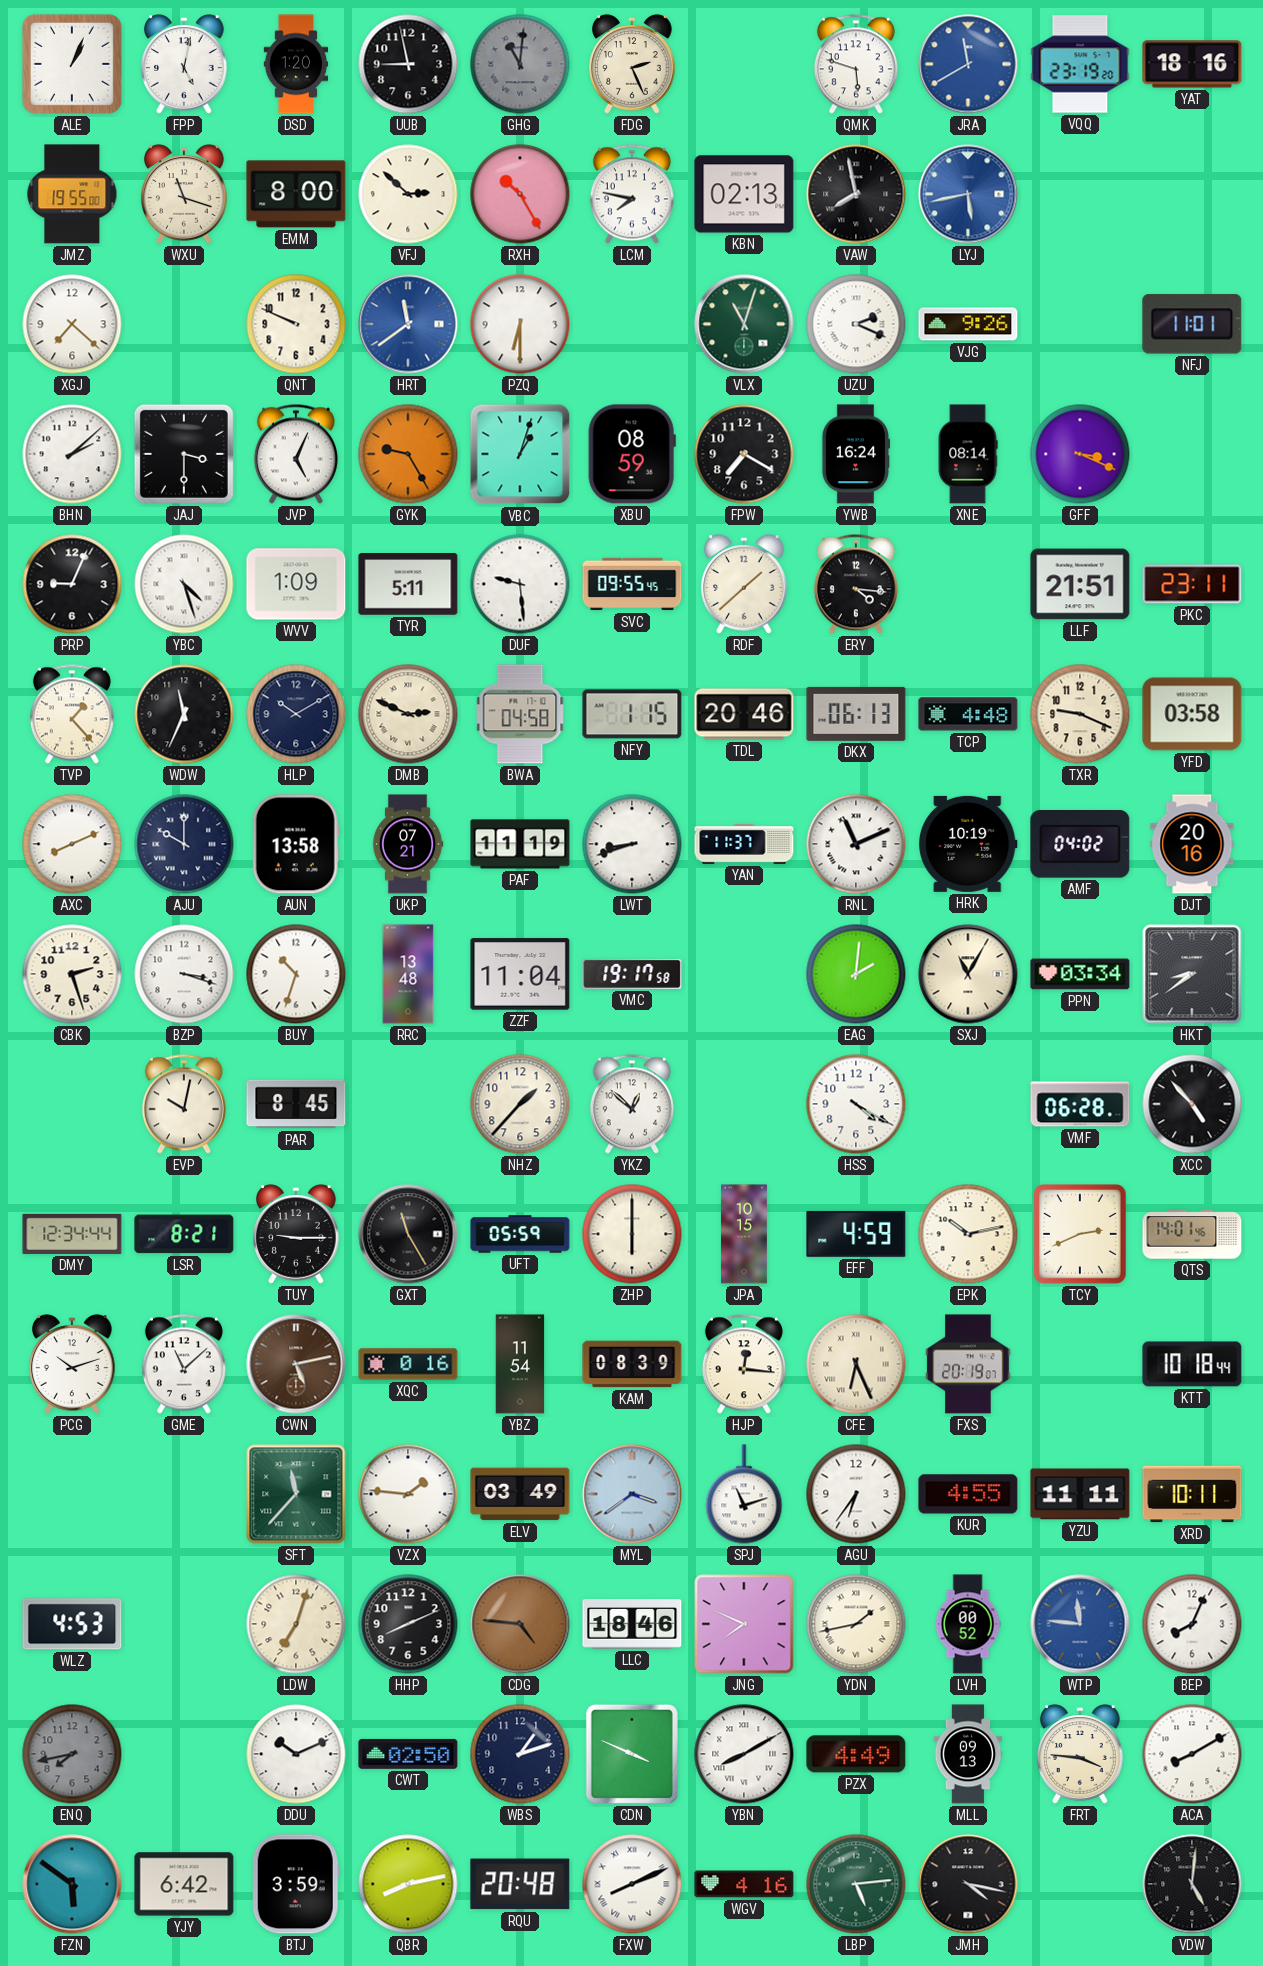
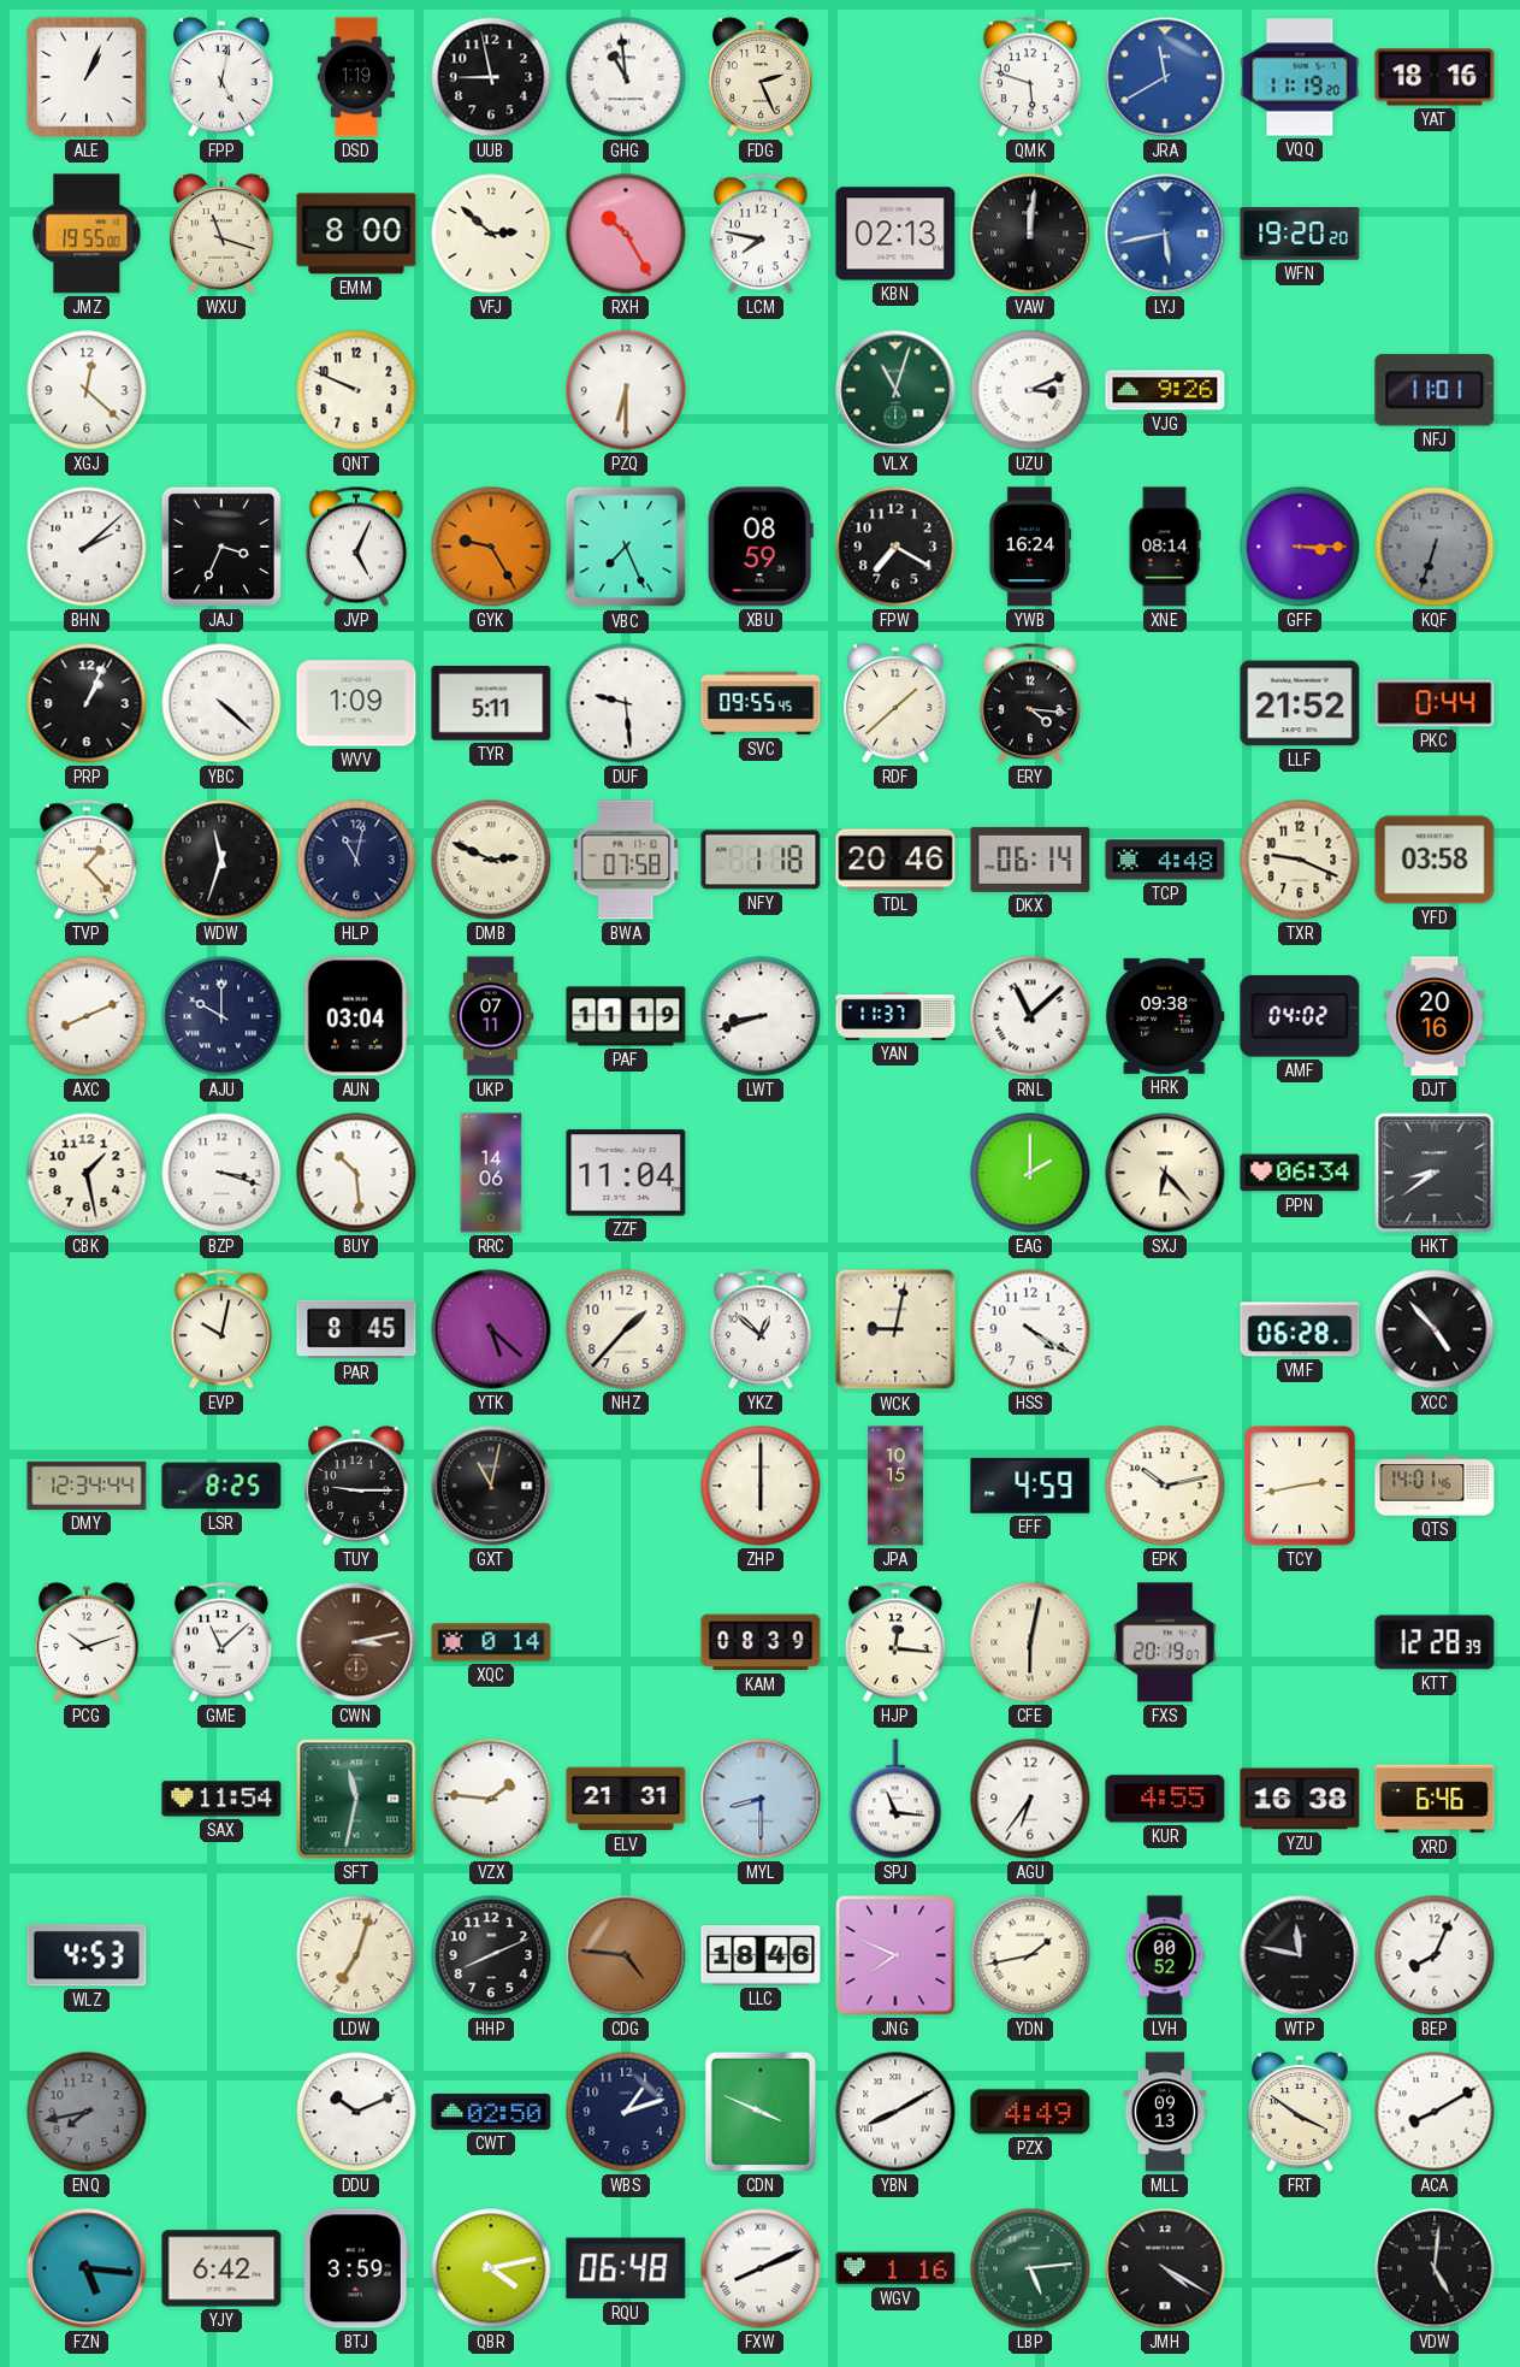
DSD: 1:20 -> 1:19
GHG: 11:01 -> 10:59
GHG dial: grey -> white
VQQ: 23:19 -> 11:19
VAW: 7:58 -> 12:01
WFN: none -> 19:20
XGJ: 7:22 -> 12:22
HRT: 11:39 -> none
UZU: 2:19 -> 3:11
JAJ: 3:30 -> 3:34
VBC: 1:03 -> 7:26
GFF: 3:19 -> 3:15
KQF: none -> 6:33
PRP: 9:04 -> 1:04
YBC: 4:27 -> 4:22
LLF: 21:51 -> 21:52
PKC: 23:11 -> 0:44
WDW: 11:34 -> 11:33
HLP: 10:10 -> 11:02
BWA: 04:58 -> 07:58
NFY: 1:15 -> 1:18
DKX: 06:13 -> 06:14
AUN: 13:58 -> 03:04
UKP: 07:21 -> 07:11
RNL: 11:11 -> 11:08
HRK: 10:19 -> 09:38
CBK: 2:27 -> 1:28
BUY: 10:33 -> 10:29
RRC: 13:48 -> 14:06
VMC: 19:17 -> none
EAG: 2:01 -> 2:00
SXJ: 11:05 -> 6:23
PPN: 03:34 -> 06:34
YTK: none -> 5:22
WCK: none -> 9:02
LSR: 8:21 -> 8:25
GXT: 11:25 -> 11:02
UFT: 05:59 -> none
TCY: 2:41 -> 2:43
CWN: 5:13 -> 3:13
XQC: 0:16 -> 0:14
YBZ: 11:54 -> none
CFE: 6:26 -> 6:02
KTT: 10:18 -> 12:28
SAX: none -> 11:54
SFT: 11:37 -> 11:32
ELV: 03:49 -> 21:31
MYL: 3:39 -> 8:30
SPJ: 11:12 -> 11:16
YZU: 11:11 -> 16:38
XRD: 10:11 -> 6:46
WTP: 11:46 -> 11:47
WTP dial: blue -> black
FRT: 3:46 -> 3:51
FZN: 5:51 -> 5:16
QBR: 8:13 -> 4:13
RQU: 20:48 -> 06:48
WGV: 4:16 -> 1:16
JMH: 4:17 -> 4:20
